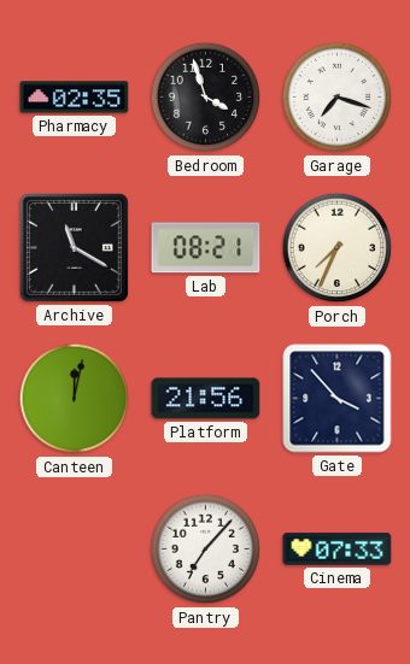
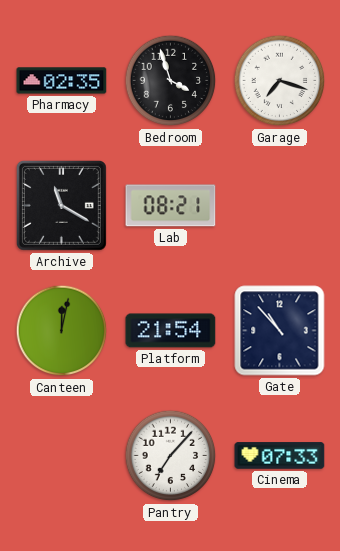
Porch: 7:34 -> none
Platform: 21:56 -> 21:54
Gate: 3:53 -> 10:53
